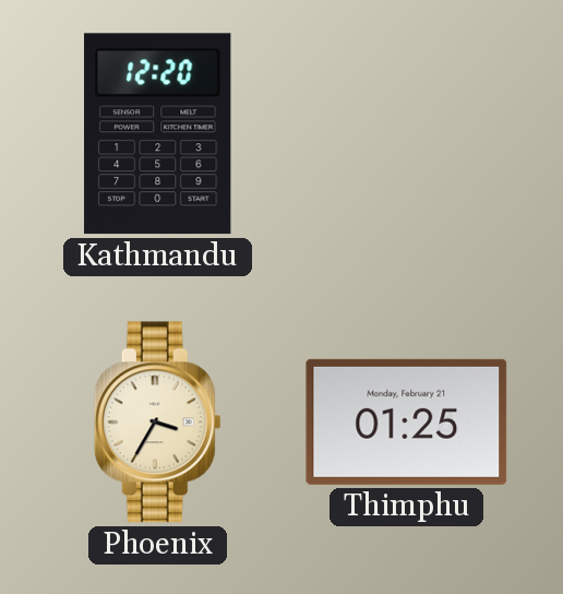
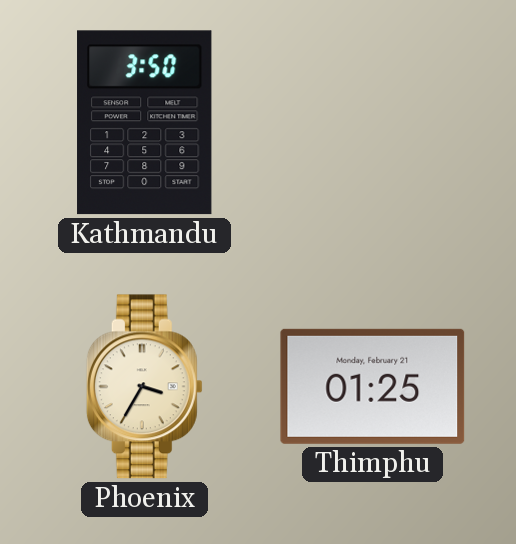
Kathmandu: 12:20 -> 3:50
